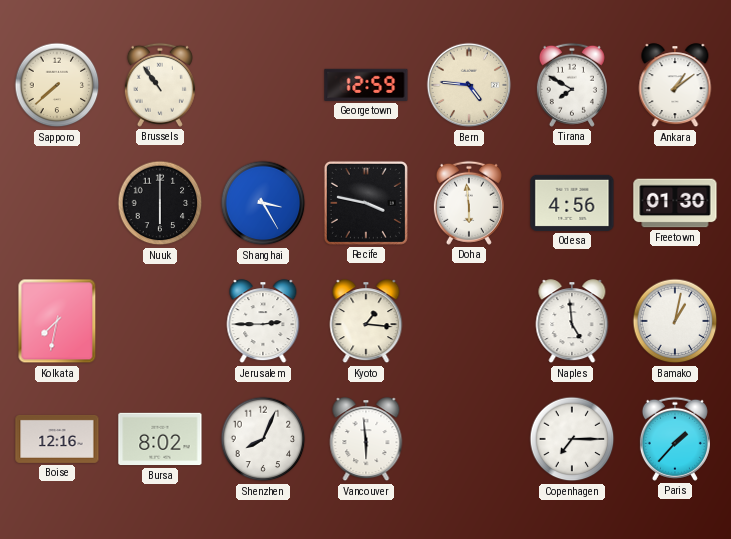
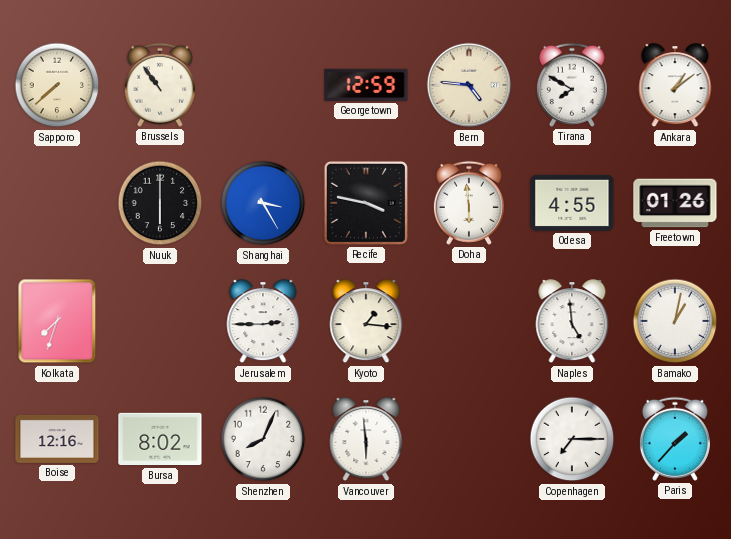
Odesa: 4:56 -> 4:55
Freetown: 01:30 -> 01:26
Kolkata: 7:32 -> 7:33
